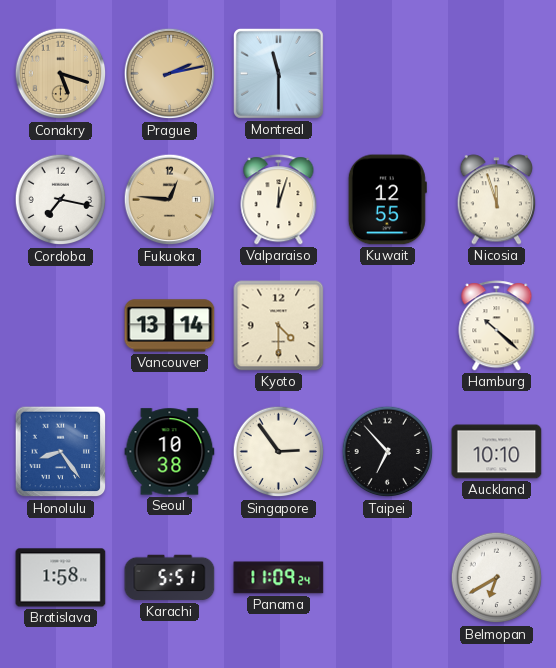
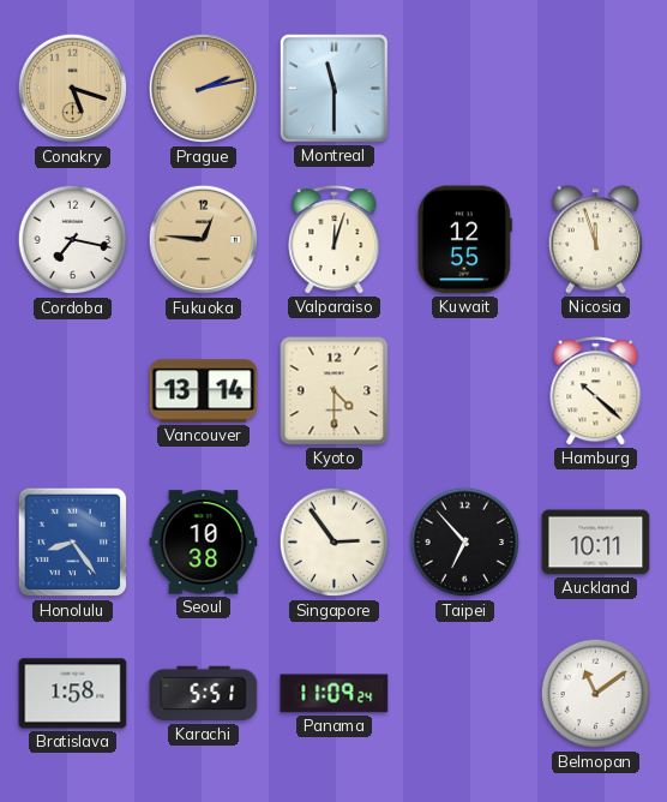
Auckland: 10:10 -> 10:11
Belmopan: 6:40 -> 11:09
